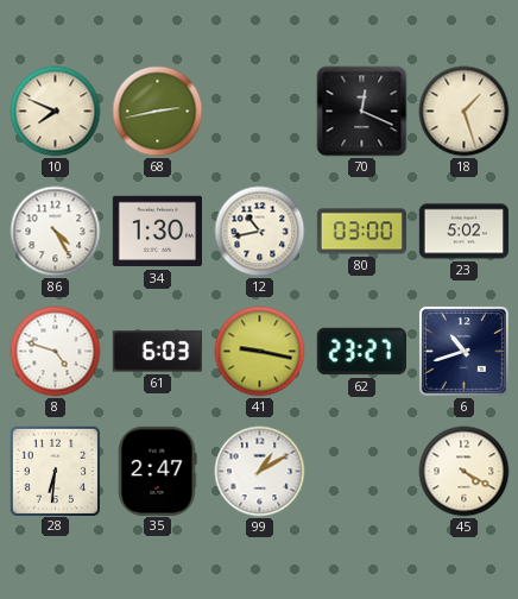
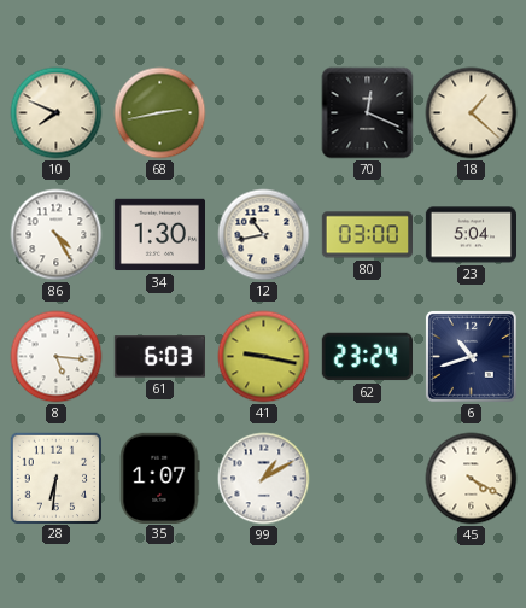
18: 1:27 -> 1:22
23: 5:02 -> 5:04
8: 4:48 -> 5:16
62: 23:27 -> 23:24
35: 2:47 -> 1:07
